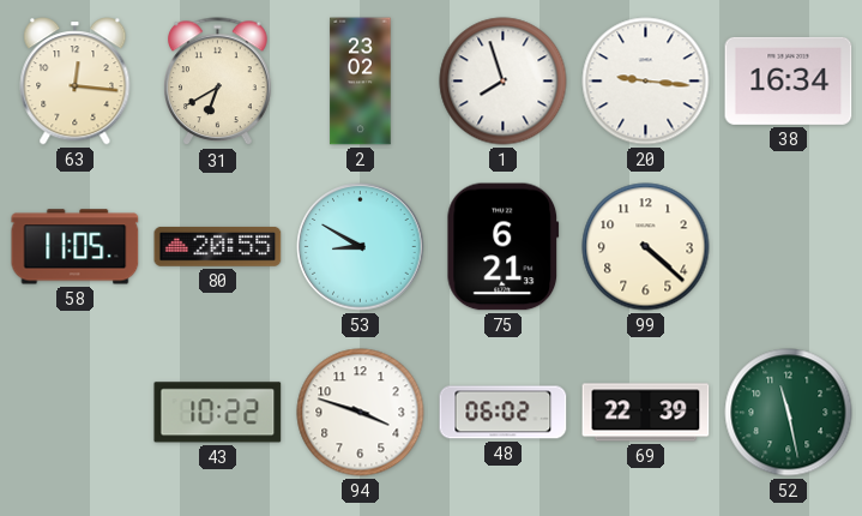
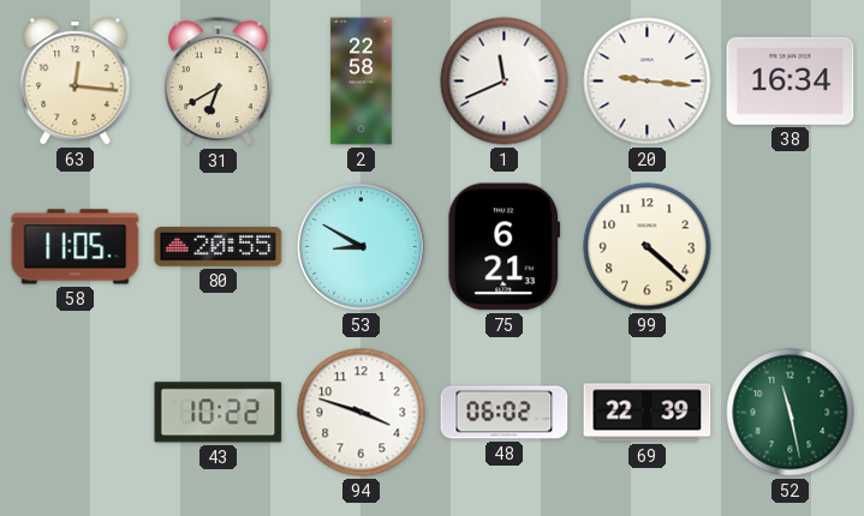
2: 23:02 -> 22:58
1: 7:57 -> 11:41
